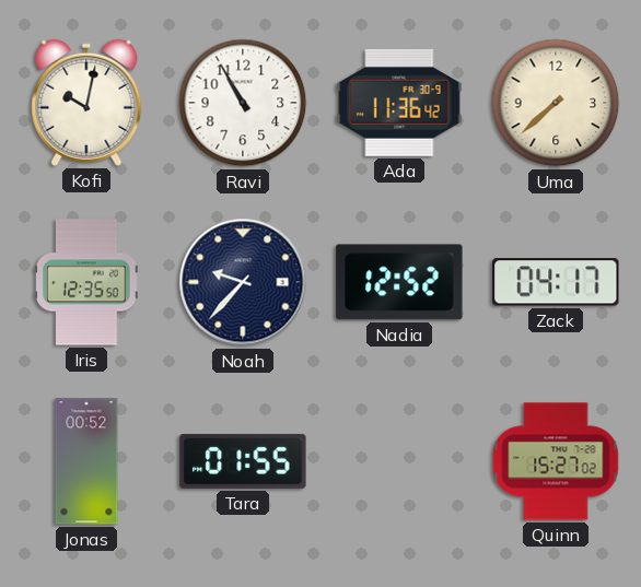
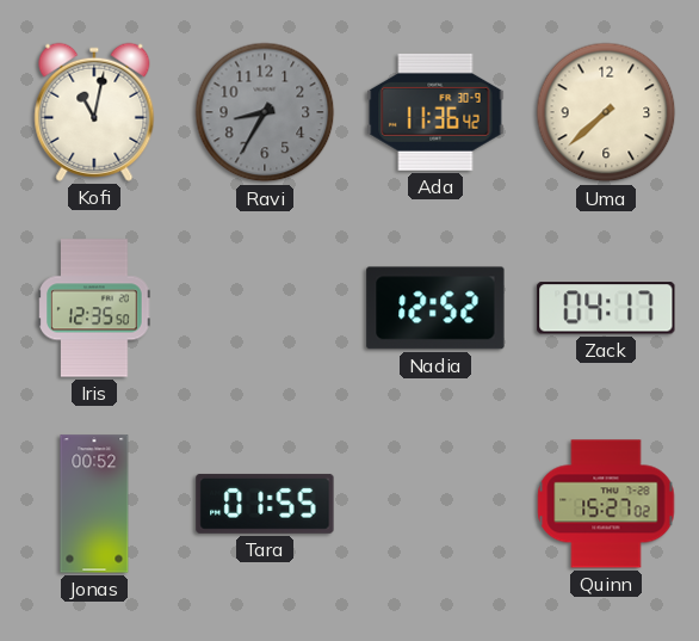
Kofi: 10:02 -> 11:02
Ravi: 10:55 -> 8:35
Ravi dial: white -> grey
Noah: 9:37 -> none
